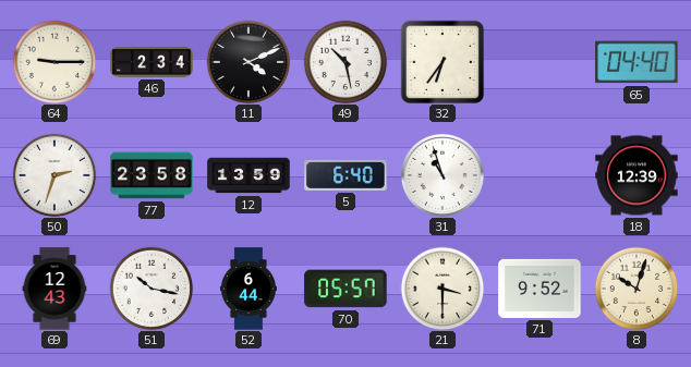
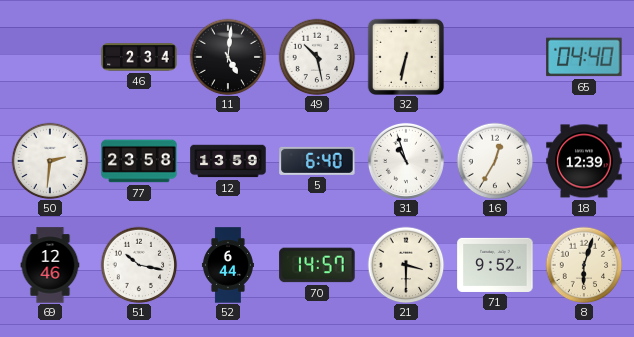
64: 9:15 -> none
11: 4:11 -> 5:01
32: 6:36 -> 6:32
50: 2:33 -> 2:31
16: none -> 12:35
69: 12:43 -> 12:46
70: 05:57 -> 14:57
8: 10:03 -> 6:03
